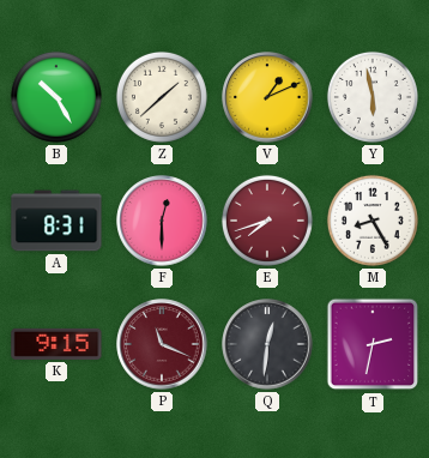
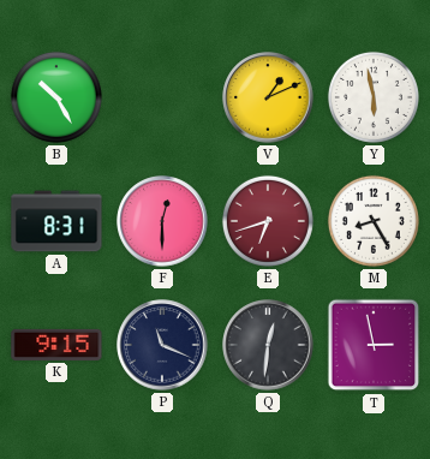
Z: 1:38 -> none
E: 7:42 -> 6:42
P dial: burgundy -> navy
T: 2:32 -> 2:58
